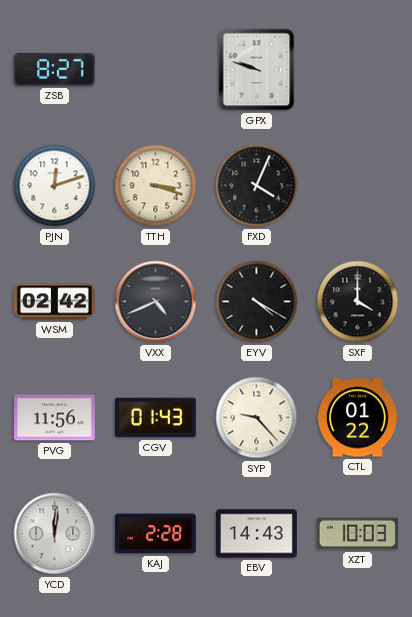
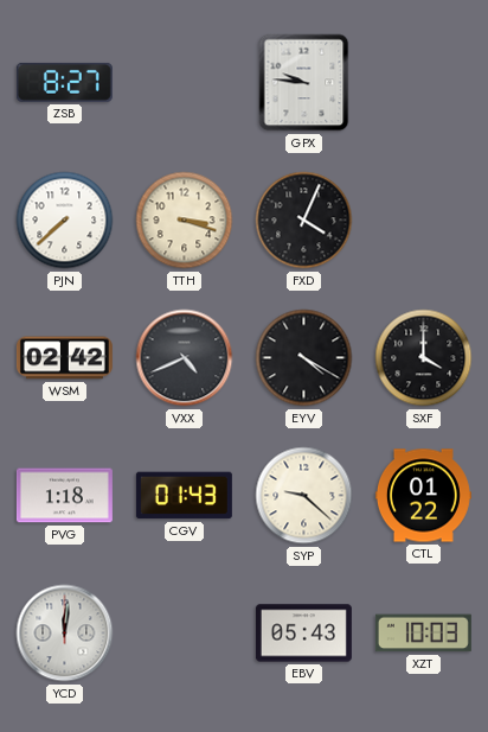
GPX: 9:48 -> 9:46
PJN: 12:12 -> 7:38
PVG: 11:56 -> 1:18
SYP: 9:23 -> 9:22
KAJ: 2:28 -> none
EBV: 14:43 -> 05:43
